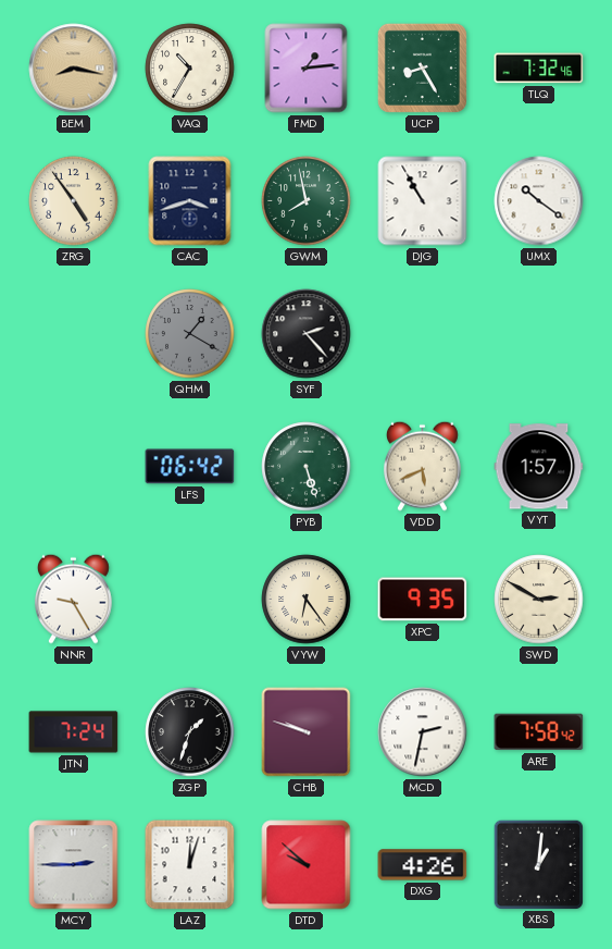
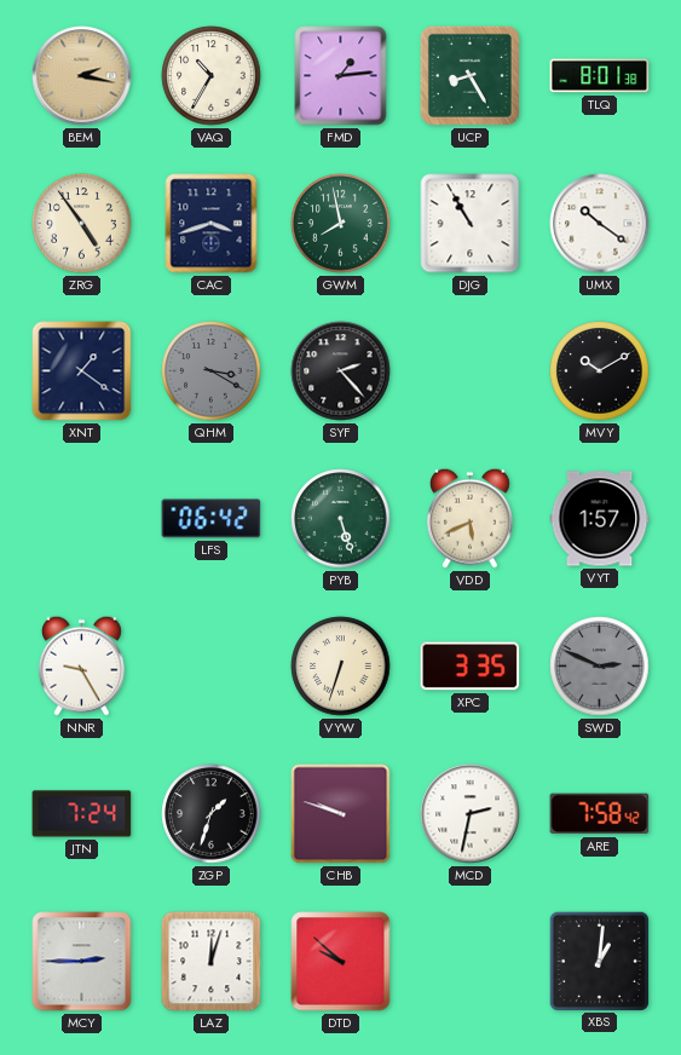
BEM: 8:17 -> 2:17
TLQ: 7:32 -> 8:01
XNT: none -> 1:21
QHM: 1:20 -> 3:20
MVY: none -> 10:10
VYW: 6:24 -> 6:33
XPC: 9:35 -> 3:35
SWD: 2:50 -> 2:49
SWD dial: cream -> grey
DXG: 4:26 -> none
